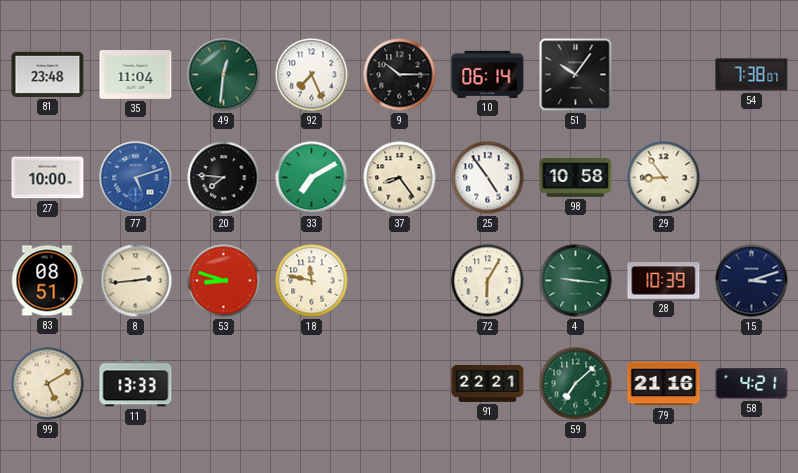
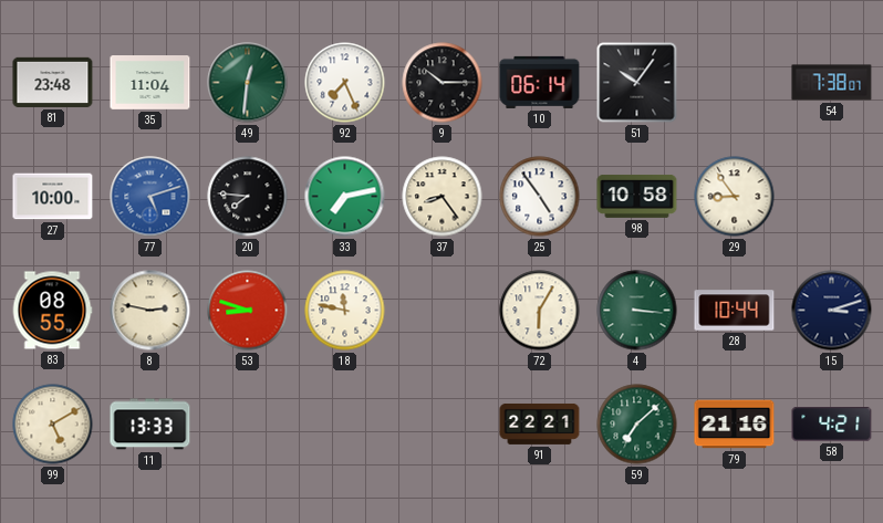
33: 7:10 -> 7:13
83: 08:51 -> 08:55
8: 2:44 -> 2:47
4: 9:16 -> 3:16
28: 10:39 -> 10:44
